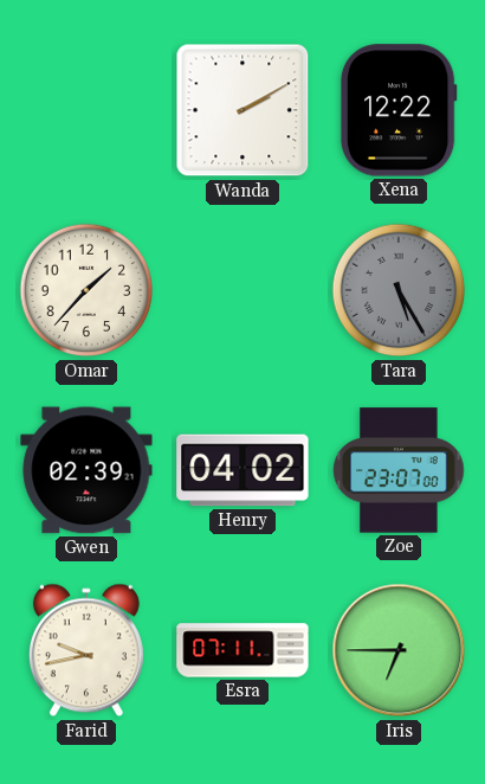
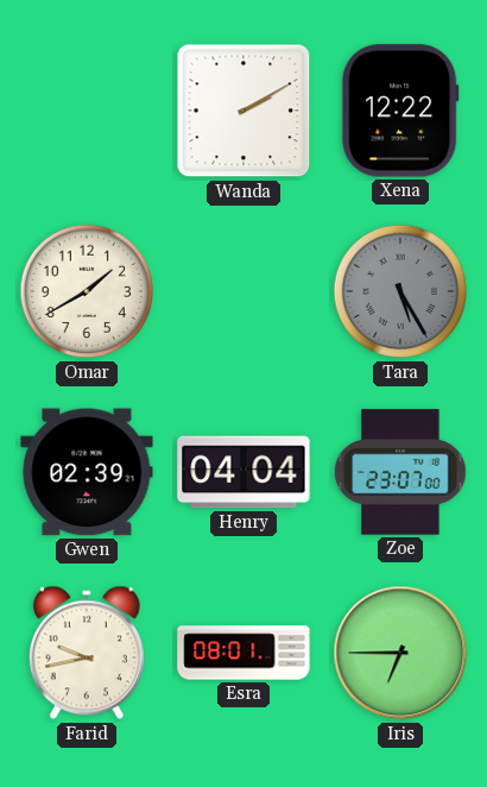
Omar: 1:37 -> 1:40
Henry: 04:02 -> 04:04
Esra: 07:11 -> 08:01
